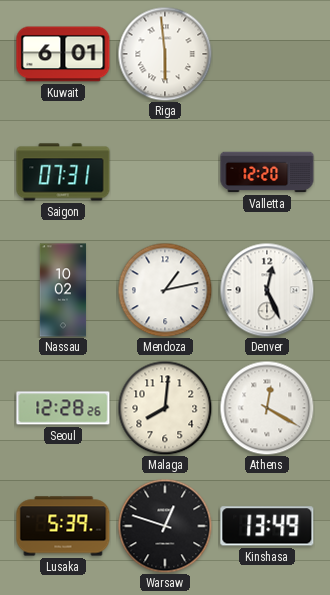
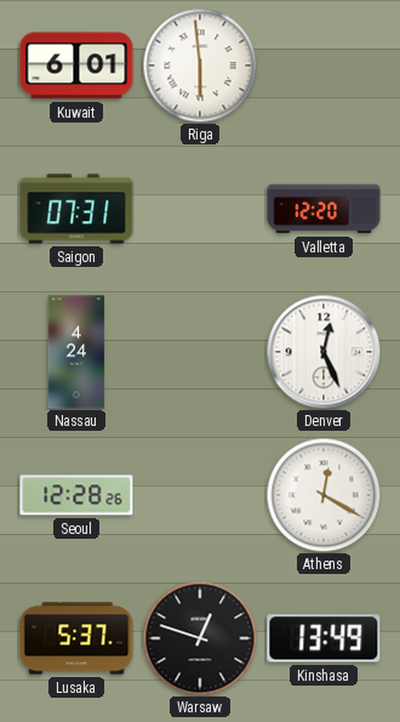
Nassau: 10:02 -> 4:24
Mendoza: 1:13 -> none
Malaga: 8:01 -> none
Lusaka: 5:39 -> 5:37
